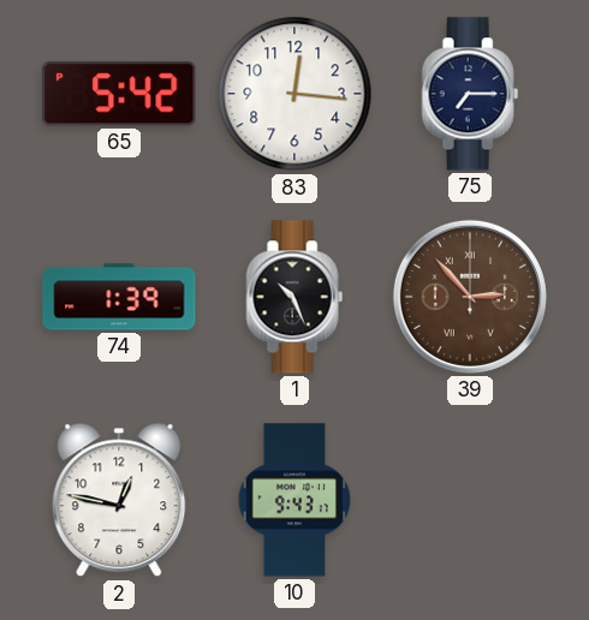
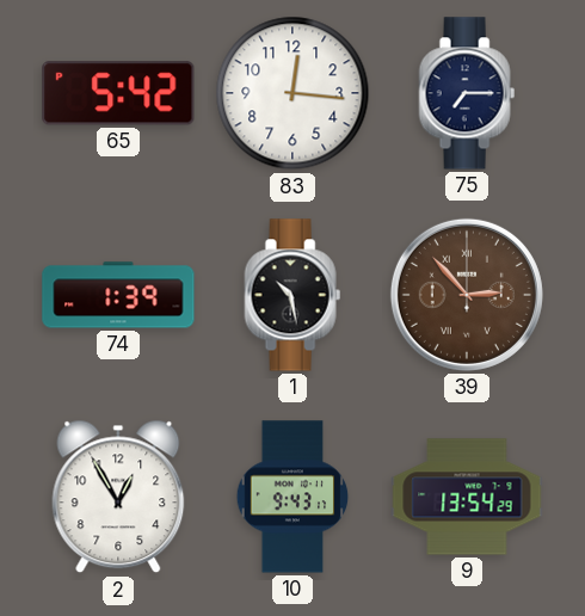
1: 10:26 -> 10:28
2: 12:47 -> 12:55
9: none -> 13:54
